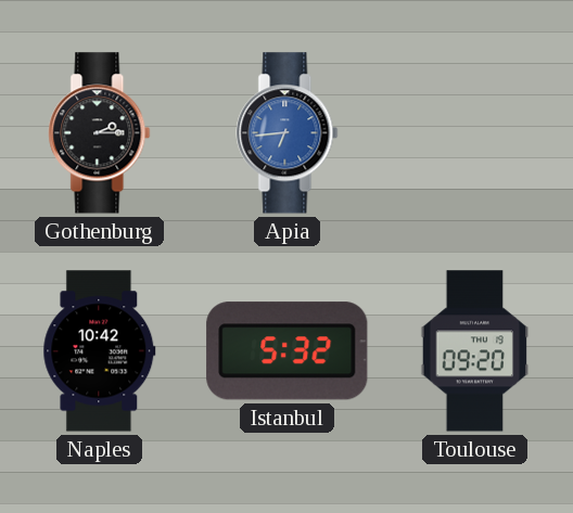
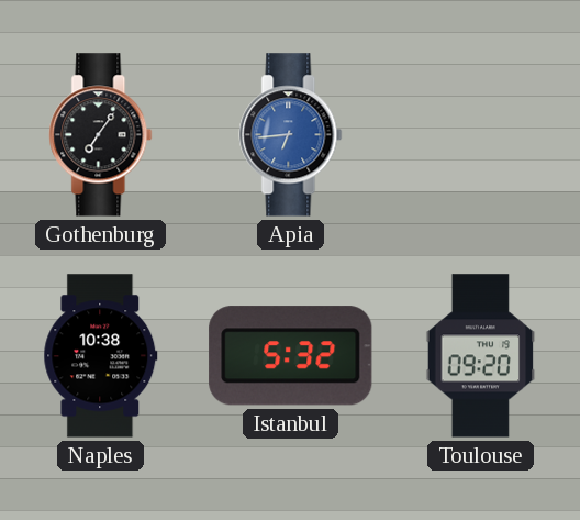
Gothenburg: 2:15 -> 7:06
Naples: 10:42 -> 10:38
